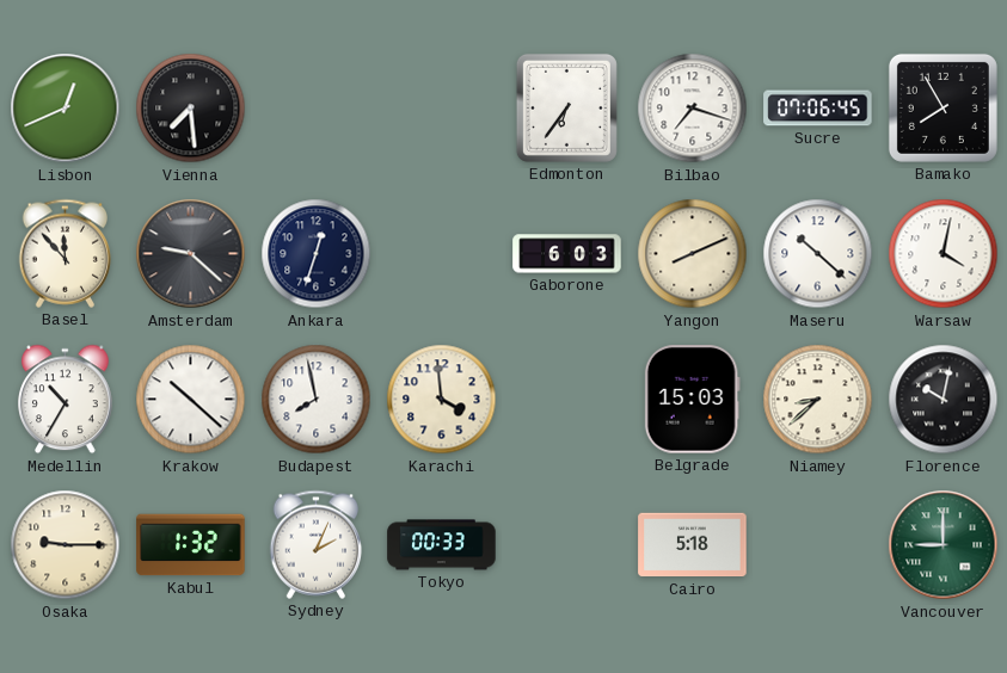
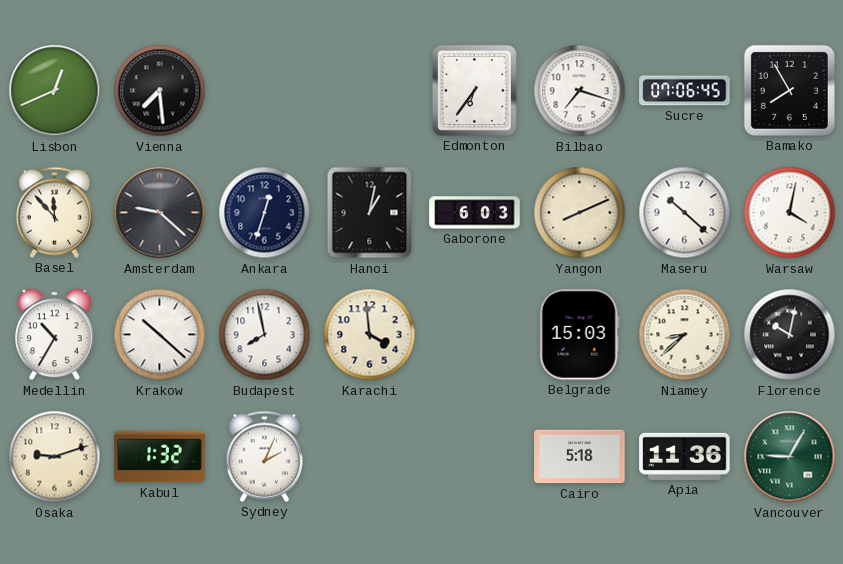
Hanoi: none -> 1:02
Osaka: 9:15 -> 9:12
Tokyo: 00:33 -> none
Apia: none -> 11:36
Vancouver: 9:00 -> 9:05
